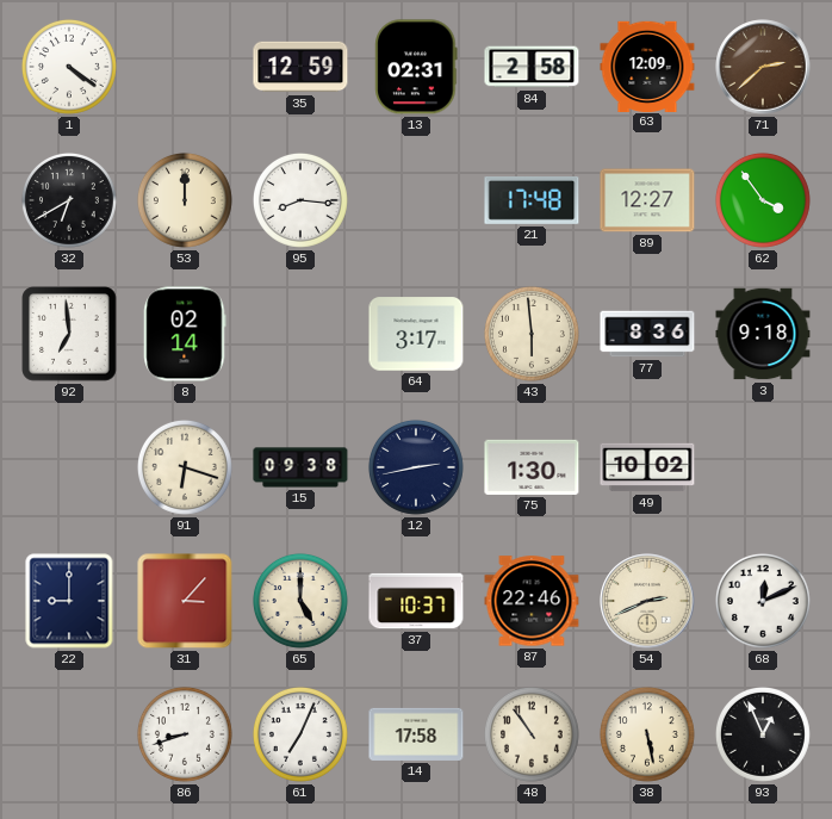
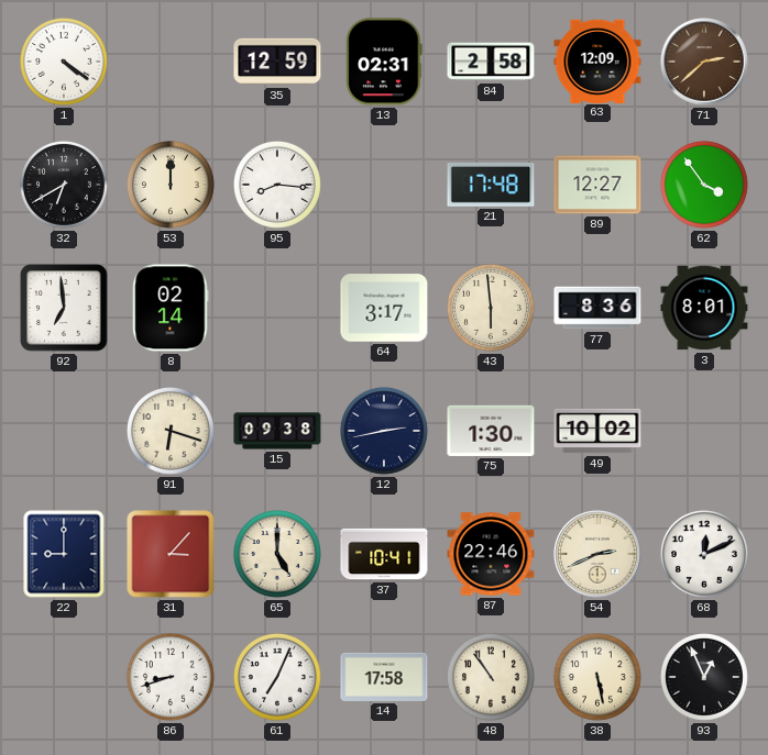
3: 9:18 -> 8:01
37: 10:37 -> 10:41
